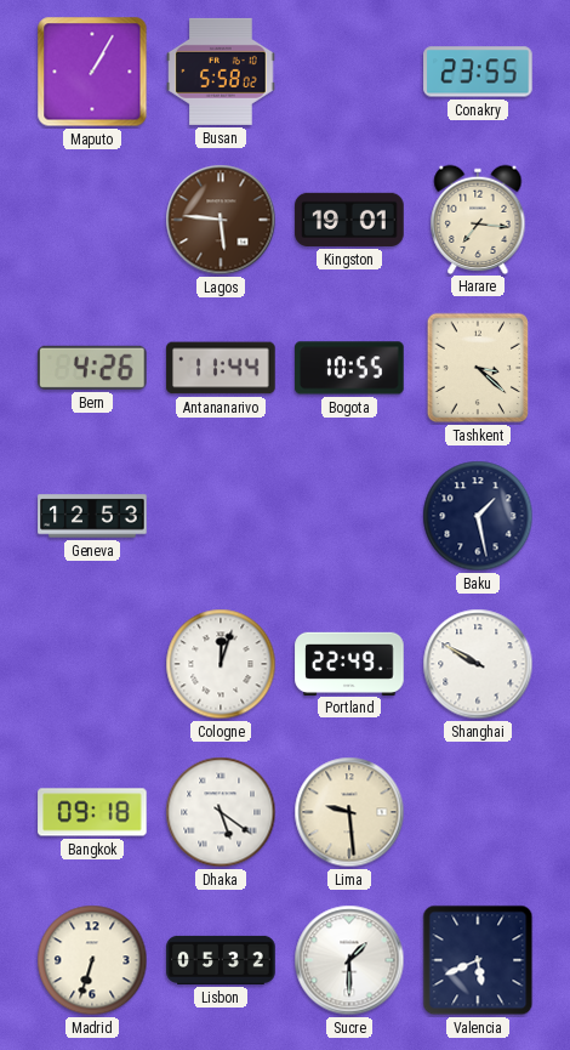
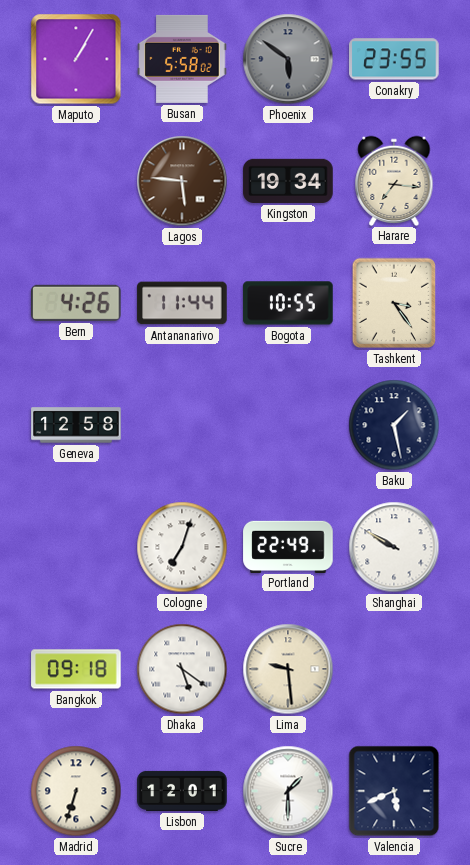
Phoenix: none -> 5:51
Kingston: 19:01 -> 19:34
Tashkent: 3:22 -> 3:24
Geneva: 12:53 -> 12:58
Cologne: 12:03 -> 7:03
Lisbon: 05:32 -> 12:01
